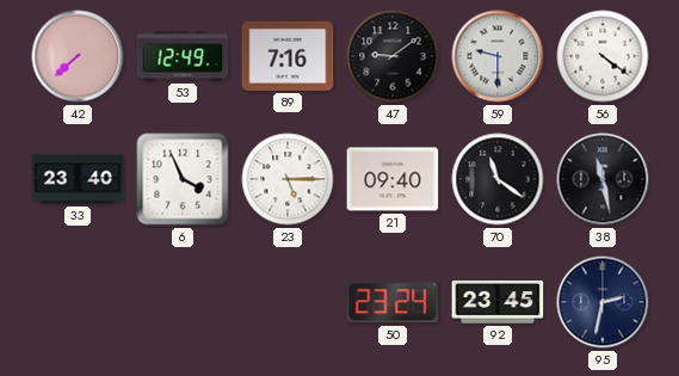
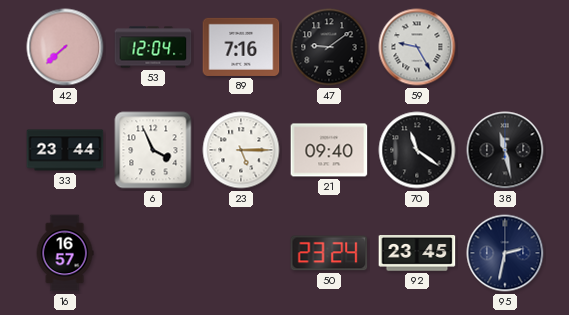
53: 12:49 -> 12:04
59: 9:30 -> 9:25
56: 4:21 -> none
33: 23:40 -> 23:44
16: none -> 16:57
